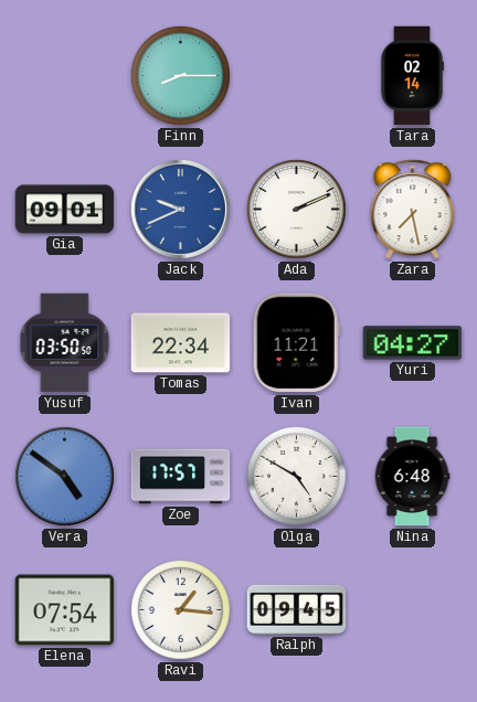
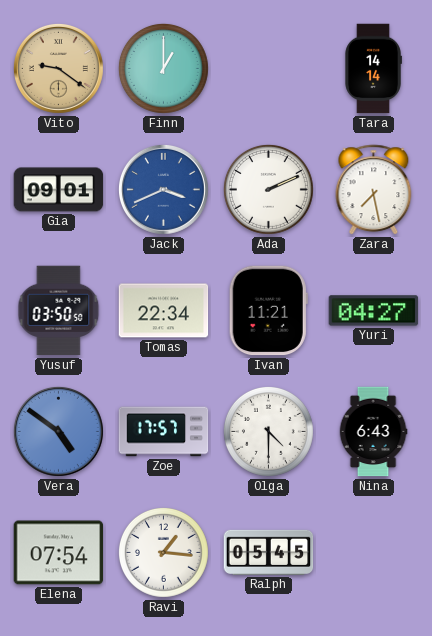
Vito: none -> 9:21
Finn: 8:15 -> 1:00
Tara: 02:14 -> 14:14
Jack: 9:41 -> 3:41
Olga: 4:50 -> 4:30
Nina: 6:48 -> 6:43
Ralph: 09:45 -> 05:45
